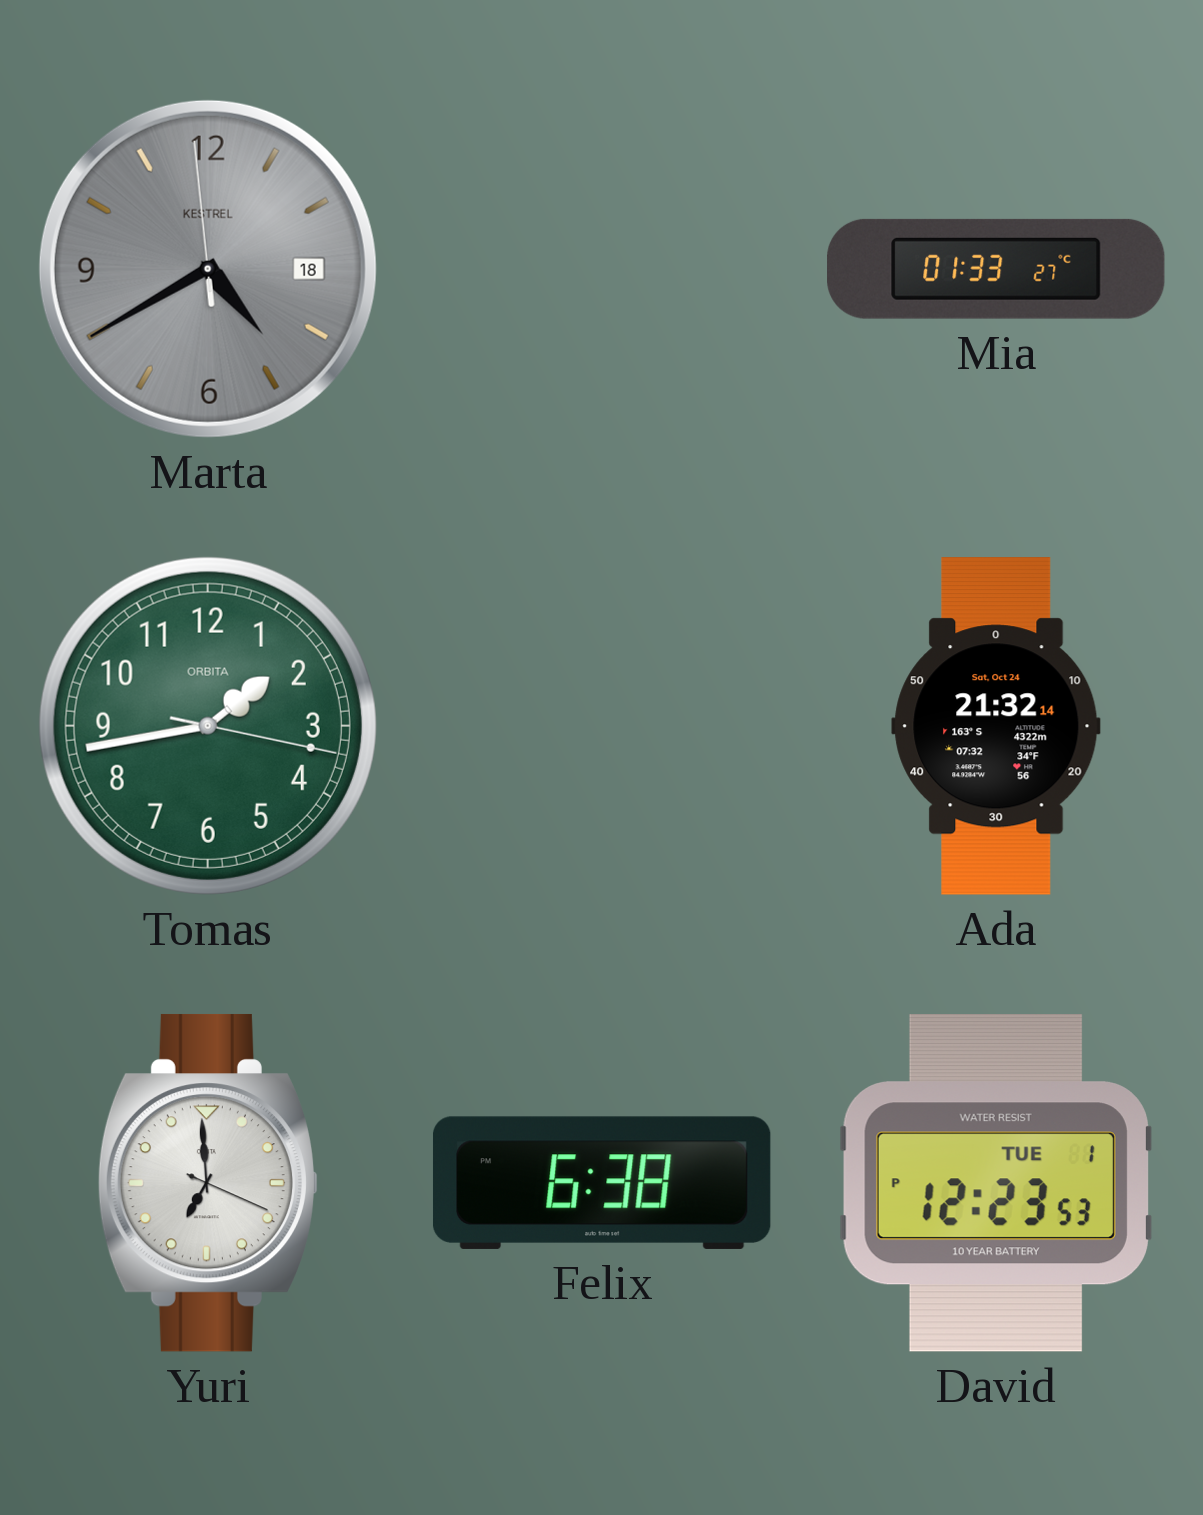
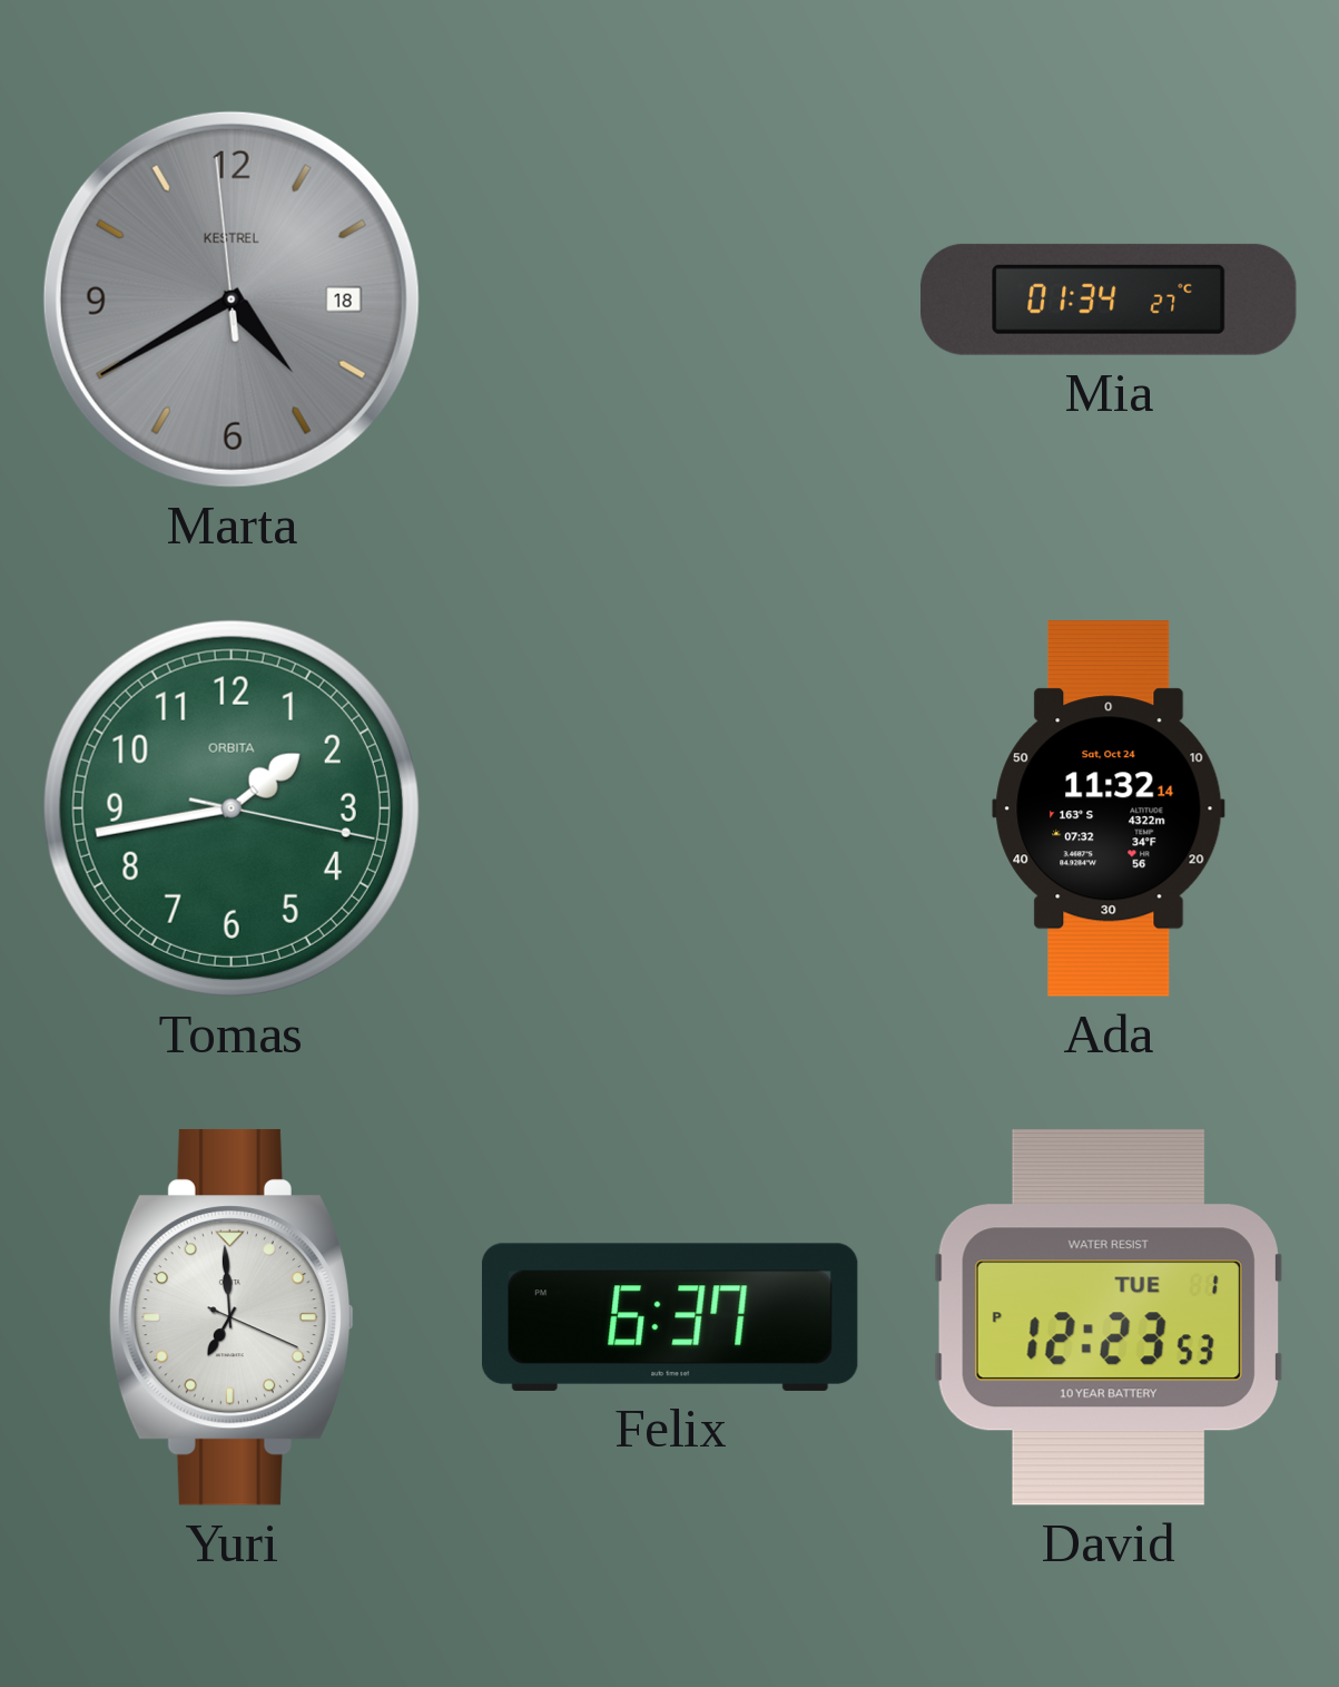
Mia: 01:33 -> 01:34
Ada: 21:32 -> 11:32
Felix: 6:38 -> 6:37
